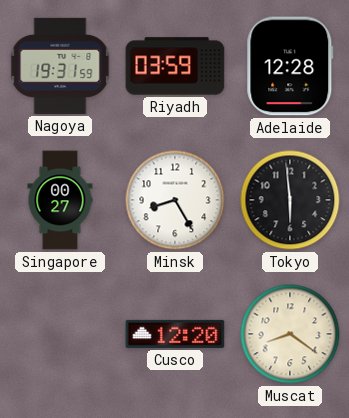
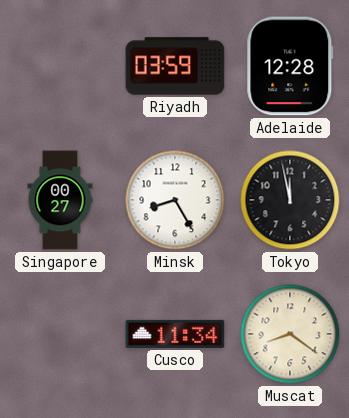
Nagoya: 19:31 -> none
Tokyo: 5:59 -> 11:58
Cusco: 12:20 -> 11:34
